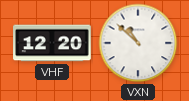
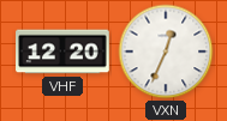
VXN: 10:52 -> 12:34
